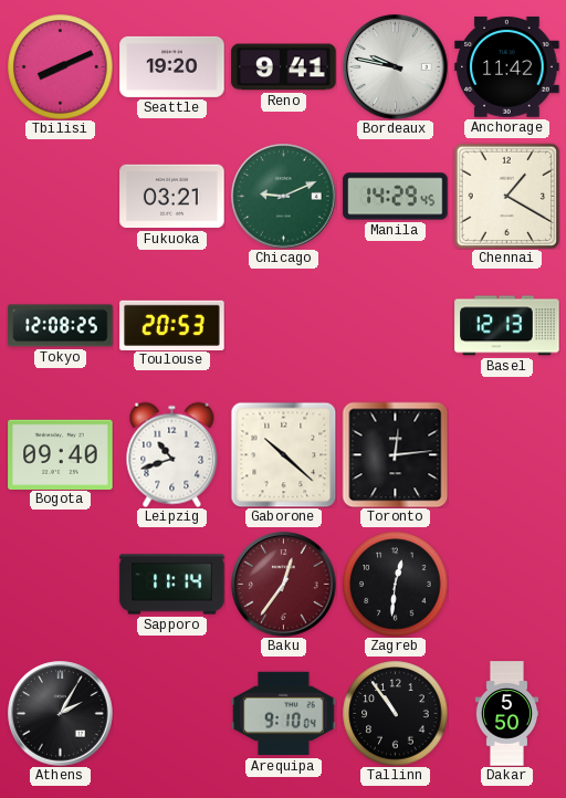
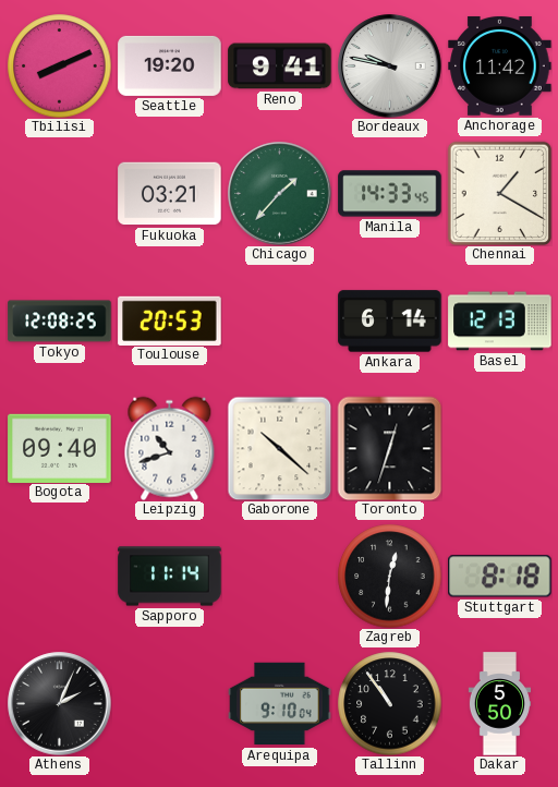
Chicago: 9:11 -> 1:37
Manila: 14:29 -> 14:33
Ankara: none -> 6:14
Toronto: 12:14 -> 12:33
Baku: 12:36 -> none
Stuttgart: none -> 8:18
Athens: 2:05 -> 2:04
